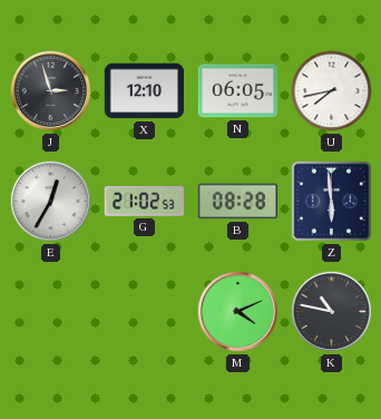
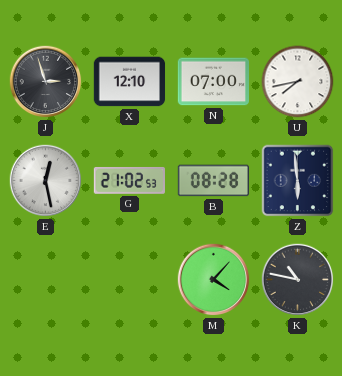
N: 06:05 -> 07:00
E: 12:35 -> 12:28
M: 4:11 -> 4:07
